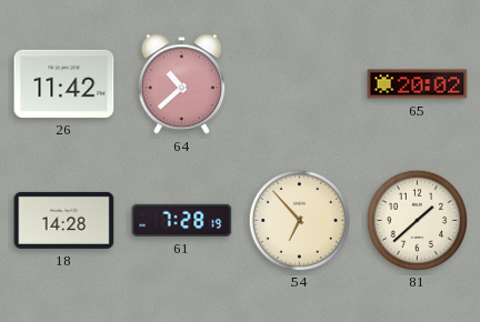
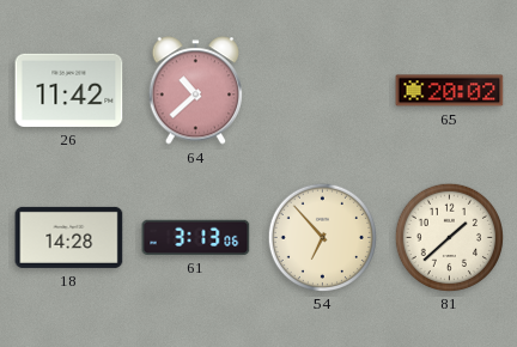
61: 7:28 -> 3:13
